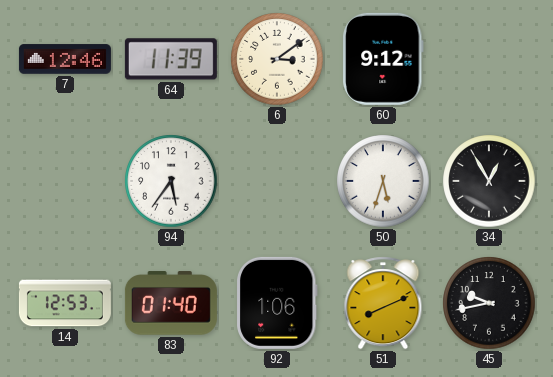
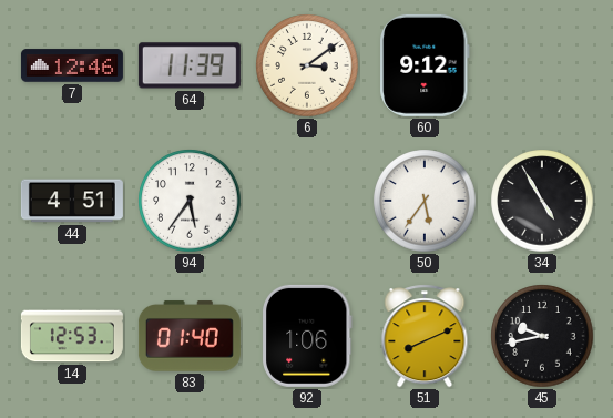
44: none -> 4:51
50: 5:33 -> 5:36
34: 12:55 -> 4:55
